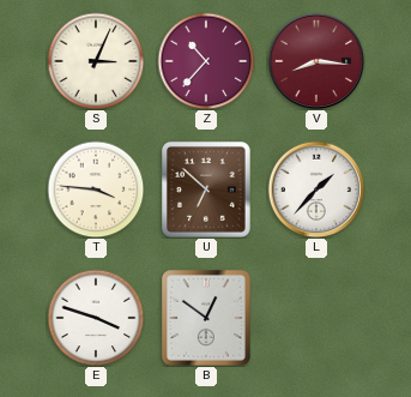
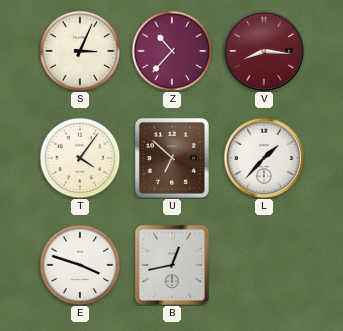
T: 3:46 -> 4:06
B: 12:51 -> 12:43
